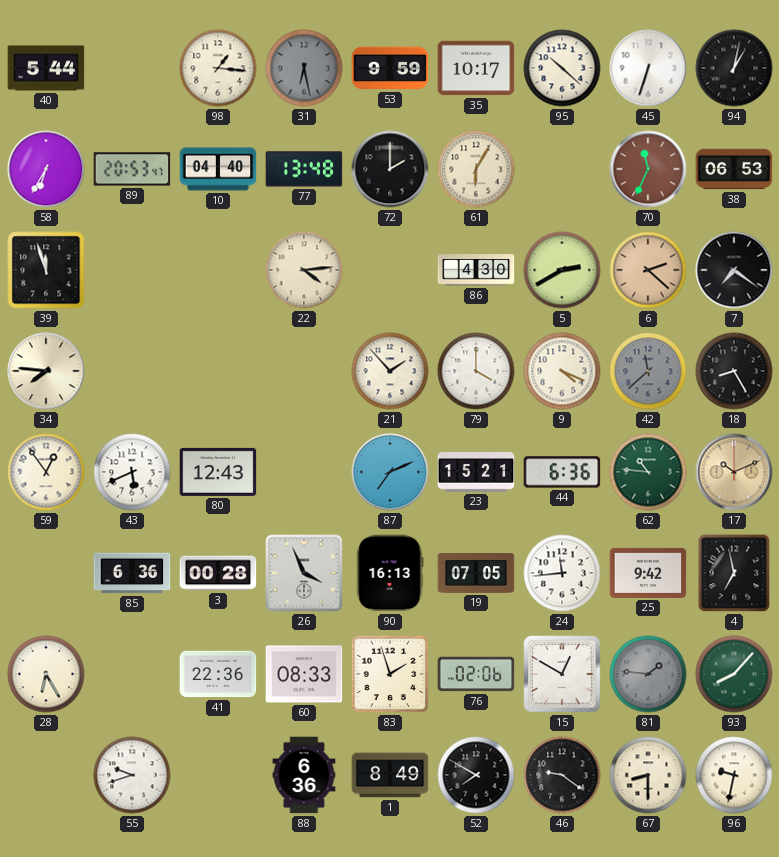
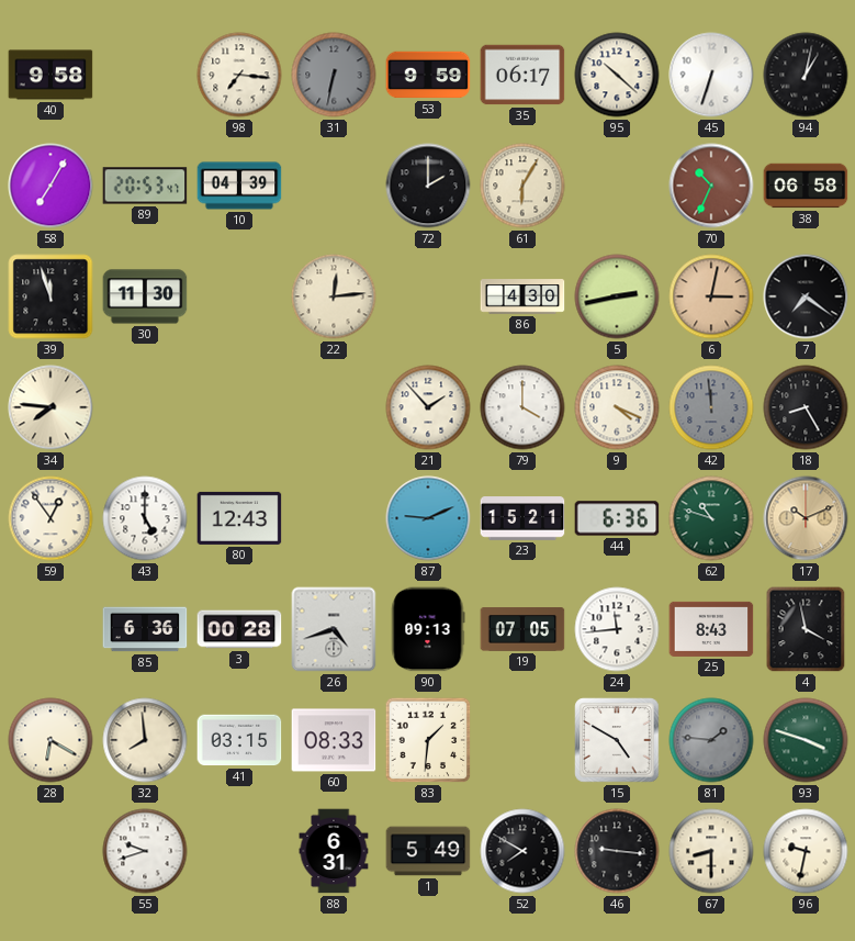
40: 5:44 -> 9:58
98: 1:16 -> 7:16
31: 6:28 -> 6:32
35: 10:17 -> 06:17
58: 6:35 -> 7:05
10: 04:40 -> 04:39
77: 13:48 -> none
70: 11:34 -> 10:34
38: 06:53 -> 06:58
30: none -> 11:30
22: 4:14 -> 12:14
5: 2:40 -> 2:43
6: 2:22 -> 3:02
42: 11:38 -> 11:59
43: 5:41 -> 5:00
87: 7:11 -> 9:11
62: 10:46 -> 10:48
26: 3:56 -> 4:42
90: 16:13 -> 09:13
25: 9:42 -> 8:43
4: 6:58 -> 3:58
28: 6:25 -> 6:20
32: none -> 7:59
41: 22:36 -> 03:15
83: 1:57 -> 1:31
76: 02:06 -> none
15: 12:50 -> 4:50
93: 8:07 -> 3:48
88: 6:36 -> 6:31
1: 8:49 -> 5:49
46: 9:21 -> 9:16
